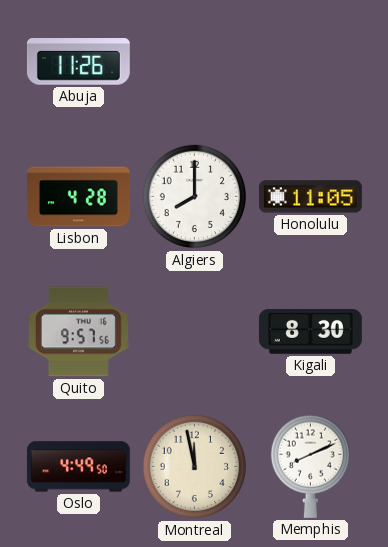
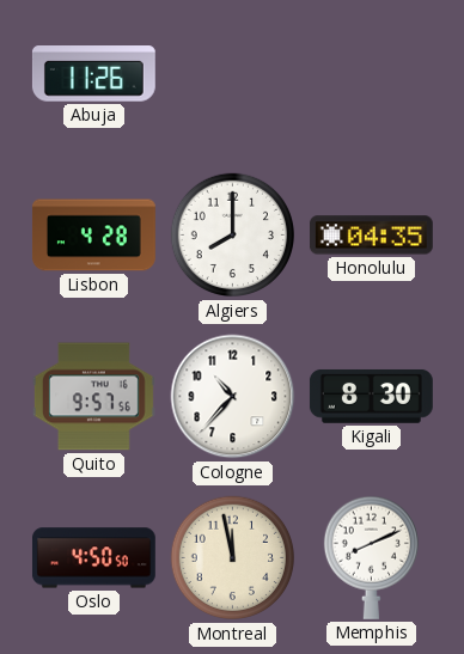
Honolulu: 11:05 -> 04:35
Cologne: none -> 10:37
Oslo: 4:49 -> 4:50
